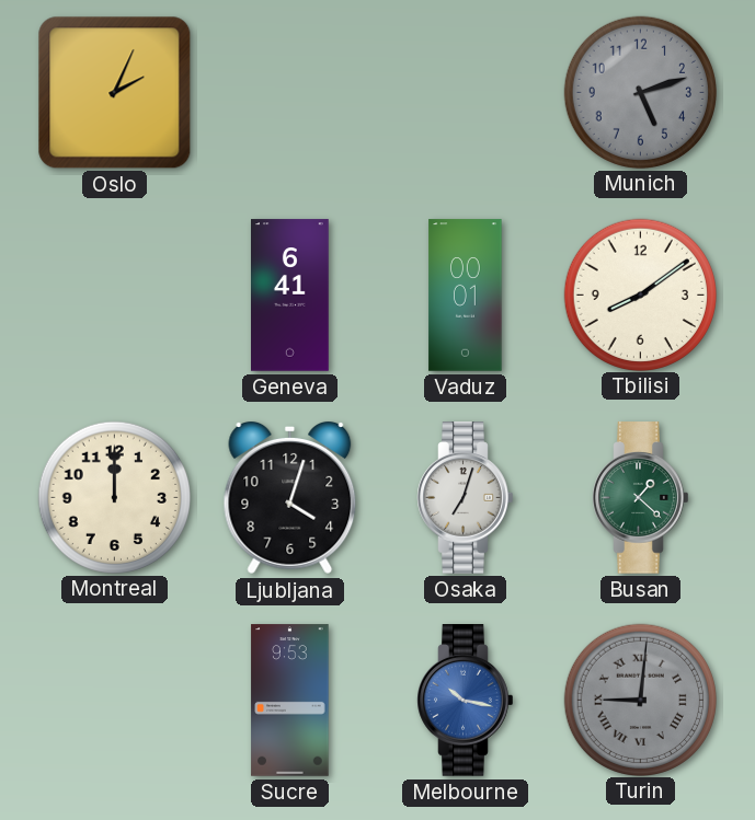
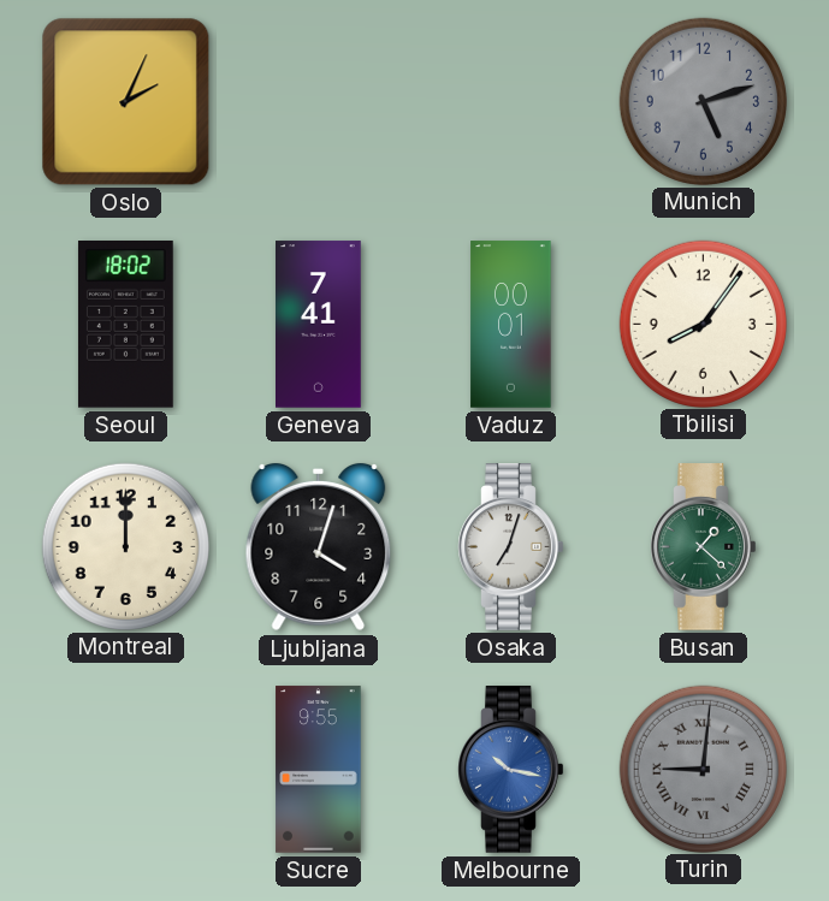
Seoul: none -> 18:02
Geneva: 6:41 -> 7:41
Tbilisi: 8:09 -> 8:06
Sucre: 9:53 -> 9:55
